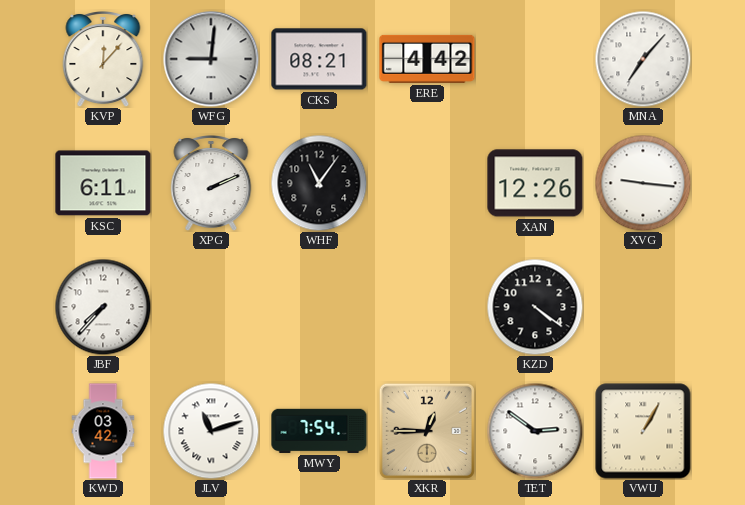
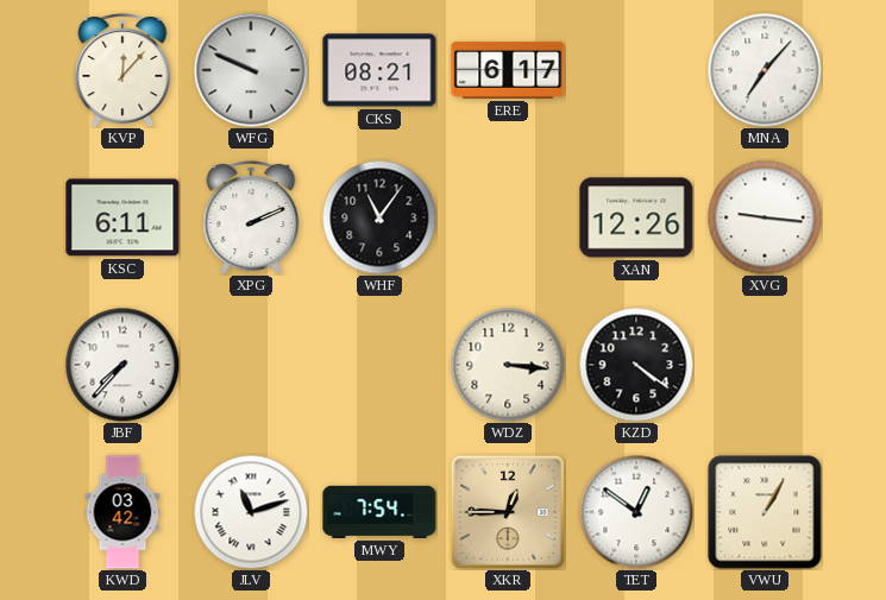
WFG: 9:01 -> 9:49
ERE: 4:42 -> 6:17
WDZ: none -> 3:16
TET: 2:51 -> 12:51
